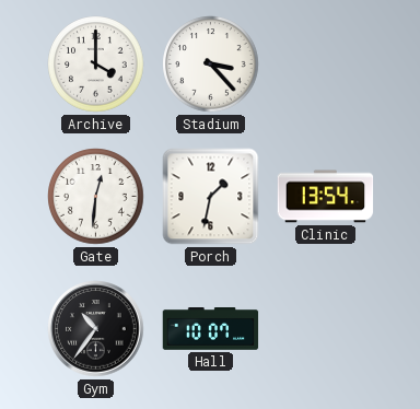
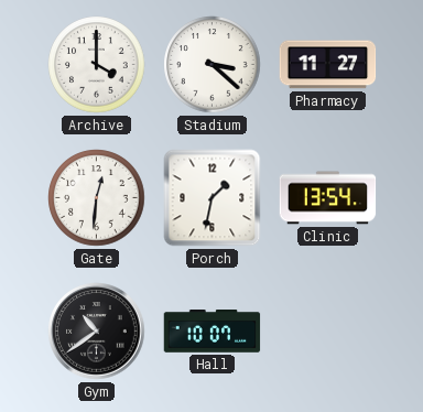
Stadium: 3:23 -> 3:22
Pharmacy: none -> 11:27
Gym: 10:36 -> 10:39
